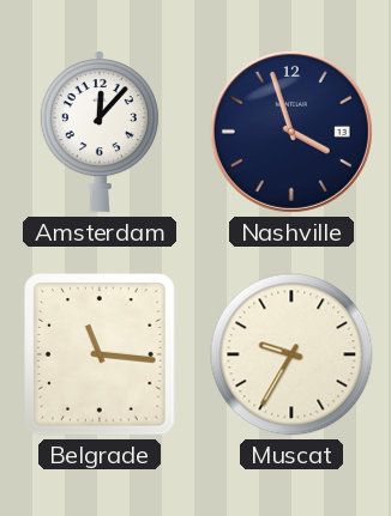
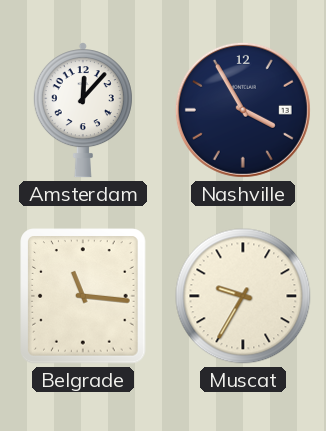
Nashville: 3:57 -> 3:55
